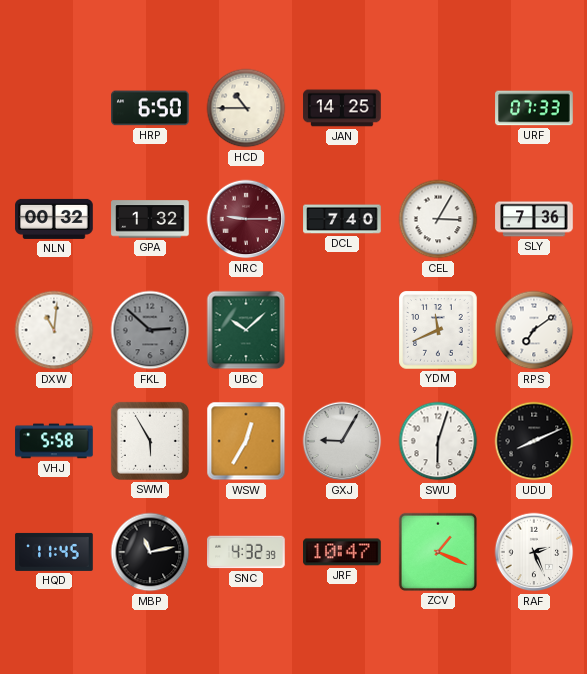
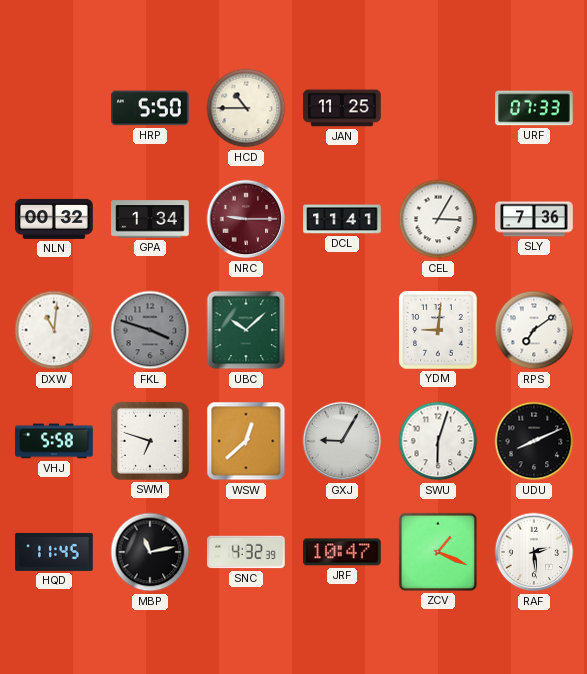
HRP: 6:50 -> 5:50
JAN: 14:25 -> 11:25
GPA: 1:32 -> 1:34
DCL: 7:40 -> 11:41
FKL: 2:52 -> 3:48
YDM: 11:41 -> 9:01
SWM: 5:55 -> 6:48
WSW: 12:35 -> 12:38
RAF: 2:26 -> 2:29
